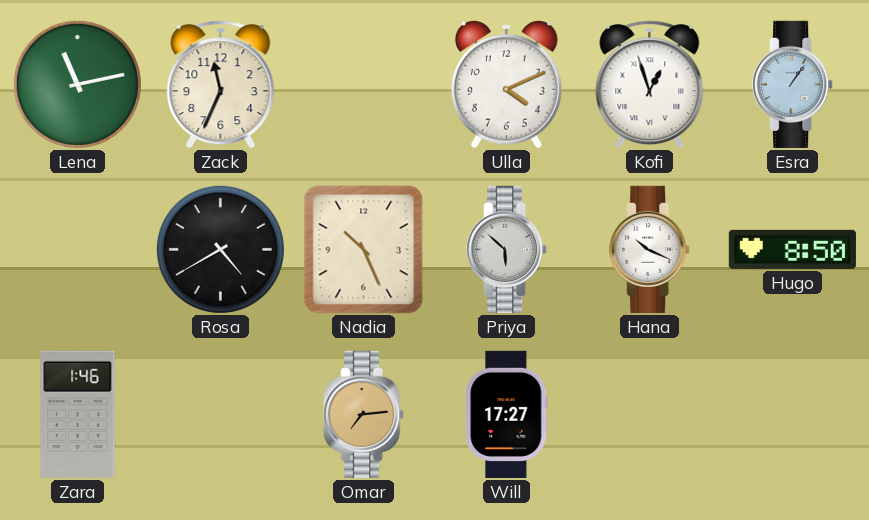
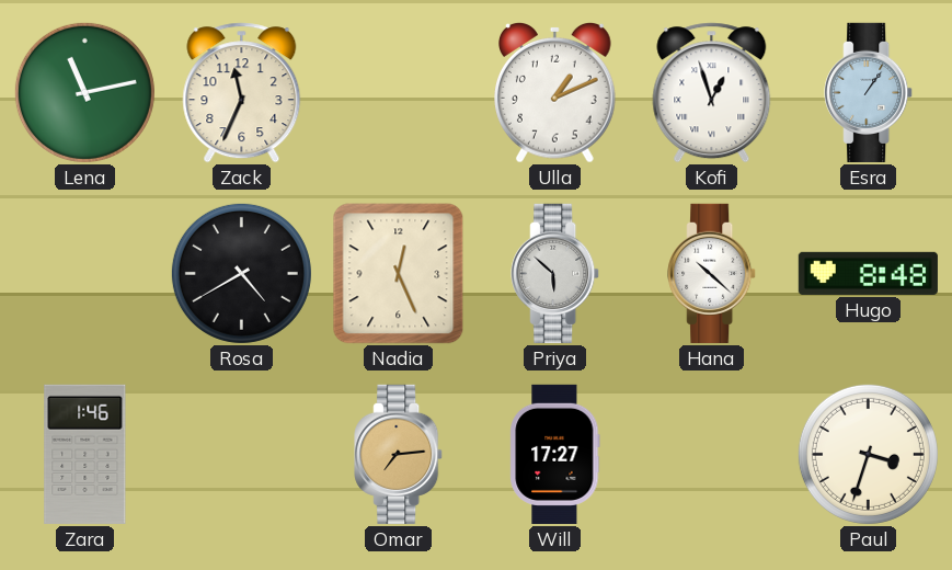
Ulla: 4:11 -> 1:11
Nadia: 10:26 -> 12:26
Hana: 10:19 -> 10:22
Hugo: 8:50 -> 8:48
Paul: none -> 3:33
